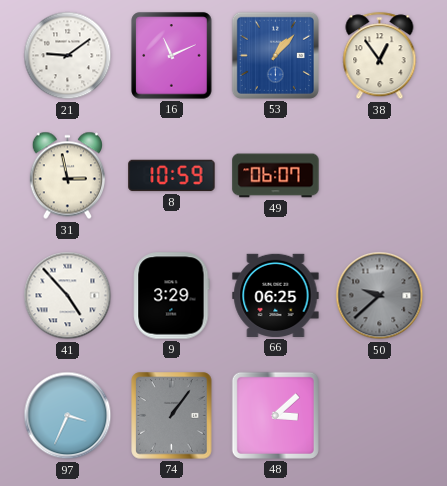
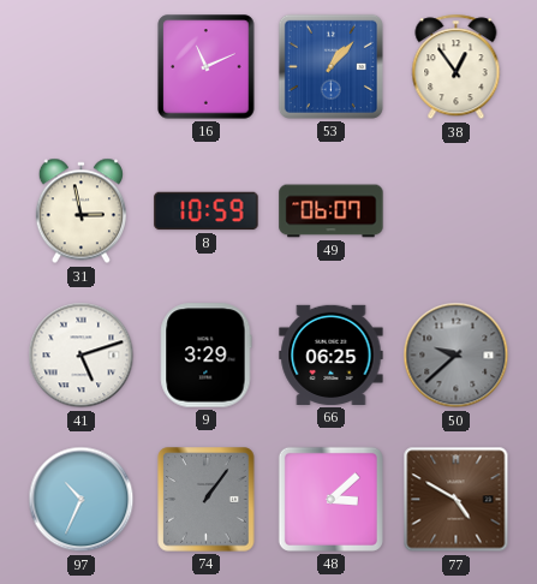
21: 9:09 -> none
41: 4:53 -> 5:12
97: 3:34 -> 10:34
77: none -> 4:50
